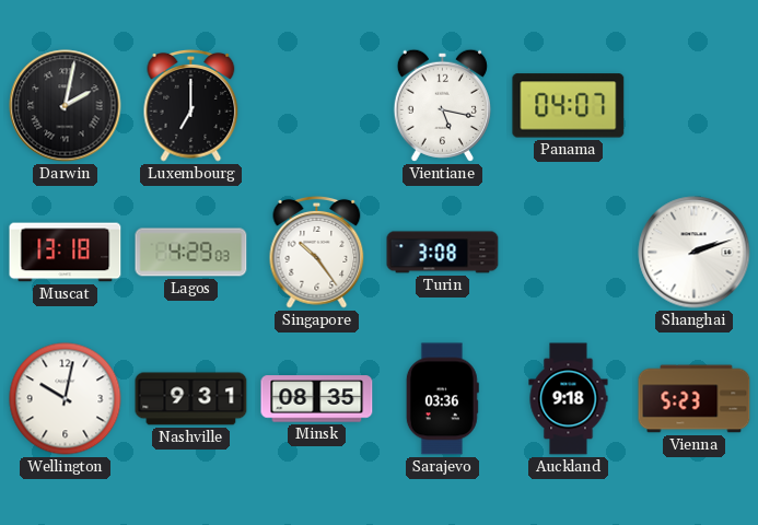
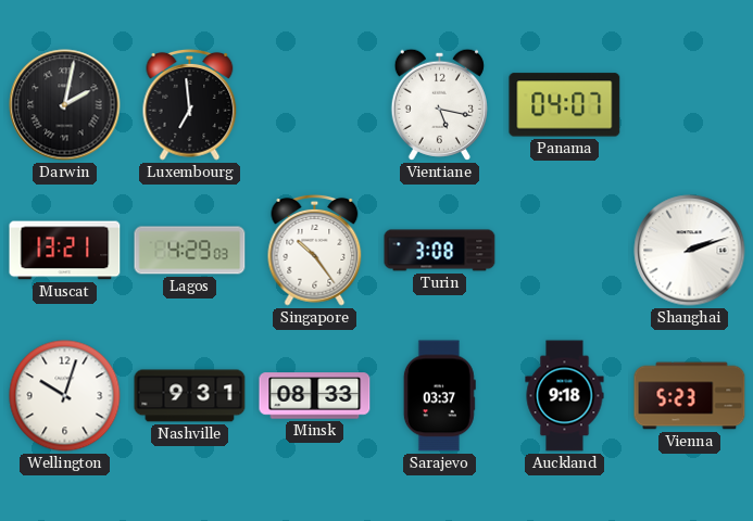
Luxembourg: 7:00 -> 6:59
Muscat: 13:18 -> 13:21
Wellington: 10:02 -> 10:03
Minsk: 08:35 -> 08:33
Sarajevo: 03:36 -> 03:37
